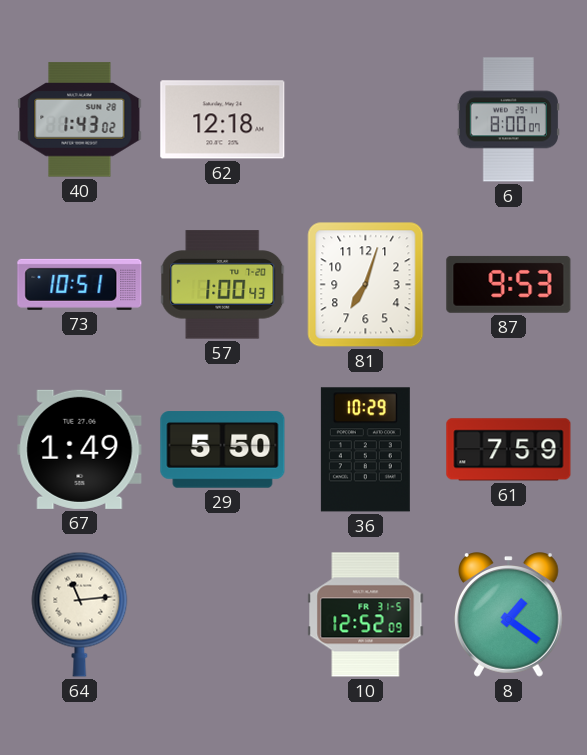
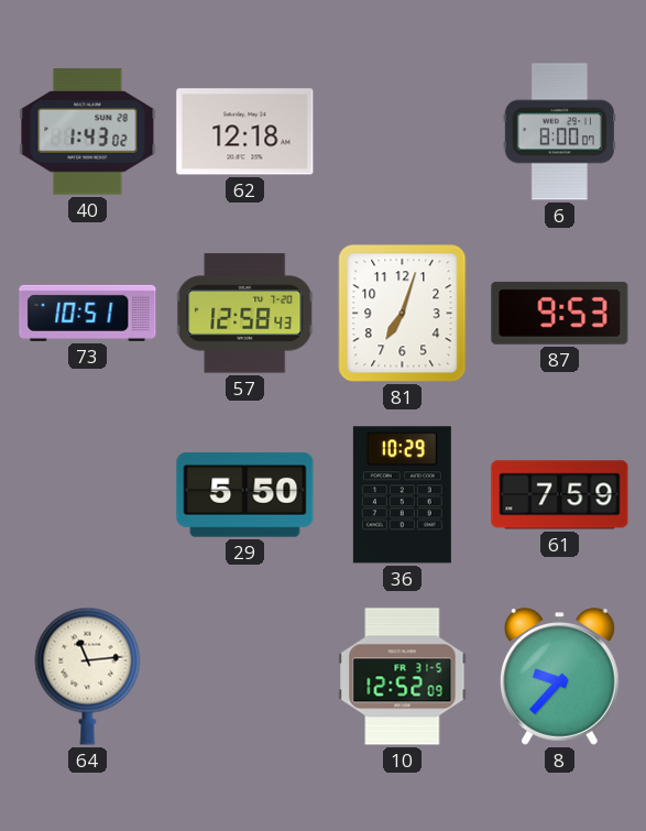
57: 1:00 -> 12:58
67: 1:49 -> none
8: 1:21 -> 9:37
